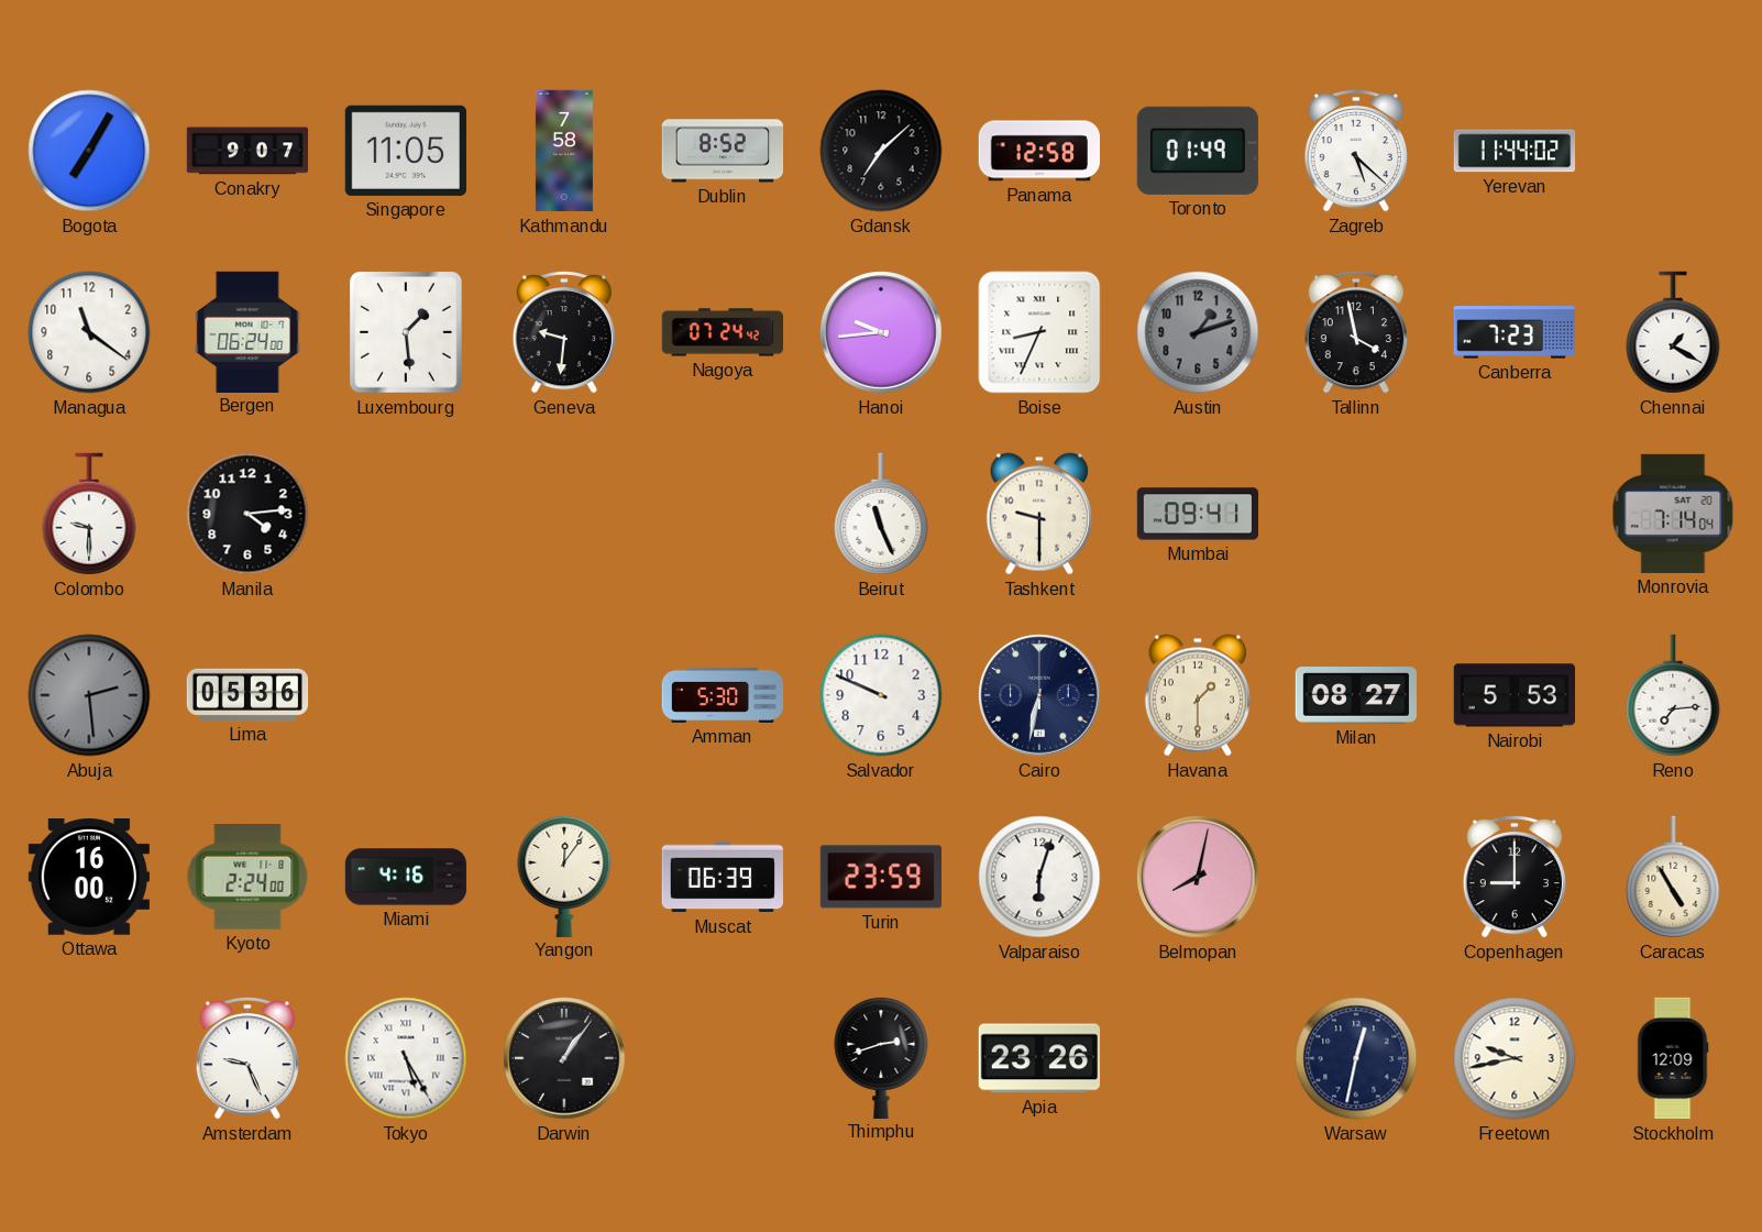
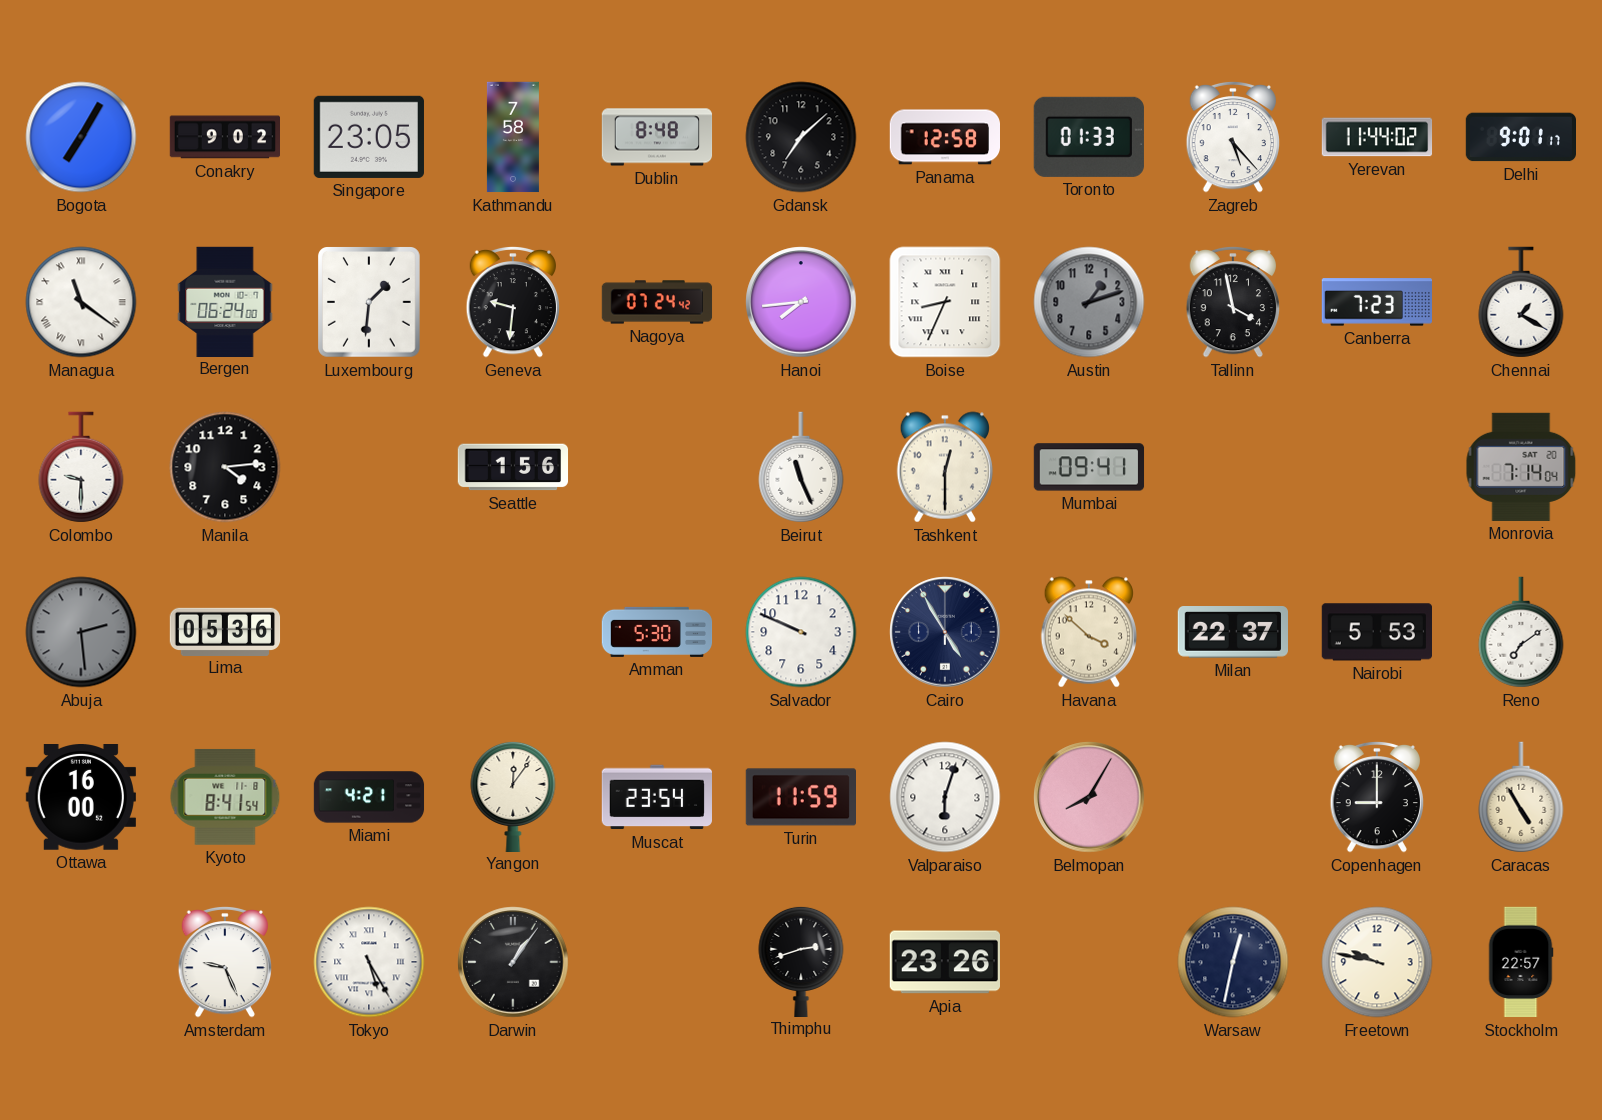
Conakry: 9:07 -> 9:02
Singapore: 11:05 -> 23:05
Dublin: 8:52 -> 8:48
Toronto: 01:49 -> 01:33
Zagreb: 5:22 -> 5:23
Delhi: none -> 9:01
Managua numerals: Arabic -> Roman
Luxembourg: 1:29 -> 1:31
Hanoi: 9:44 -> 7:44
Seattle: none -> 1:56
Tashkent: 9:30 -> 12:30
Cairo: 6:32 -> 4:55
Havana: 1:30 -> 3:52
Milan: 08:27 -> 22:37
Reno: 7:14 -> 7:09
Kyoto: 2:24 -> 8:41
Miami: 4:16 -> 4:21
Muscat: 06:39 -> 23:54
Turin: 23:59 -> 11:59
Belmopan: 8:02 -> 8:05
Freetown: 9:43 -> 9:47
Stockholm: 12:09 -> 22:57
